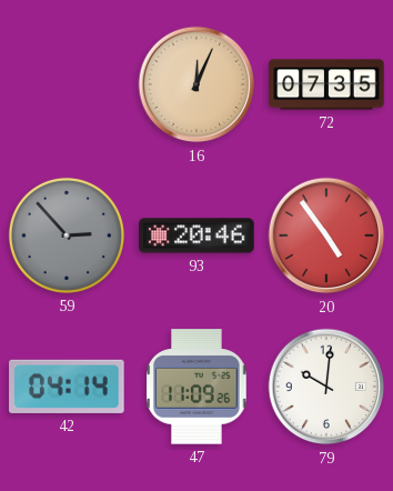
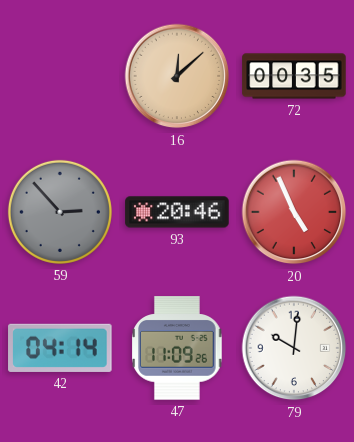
16: 12:04 -> 12:08
72: 07:35 -> 00:35
20: 4:54 -> 4:56
